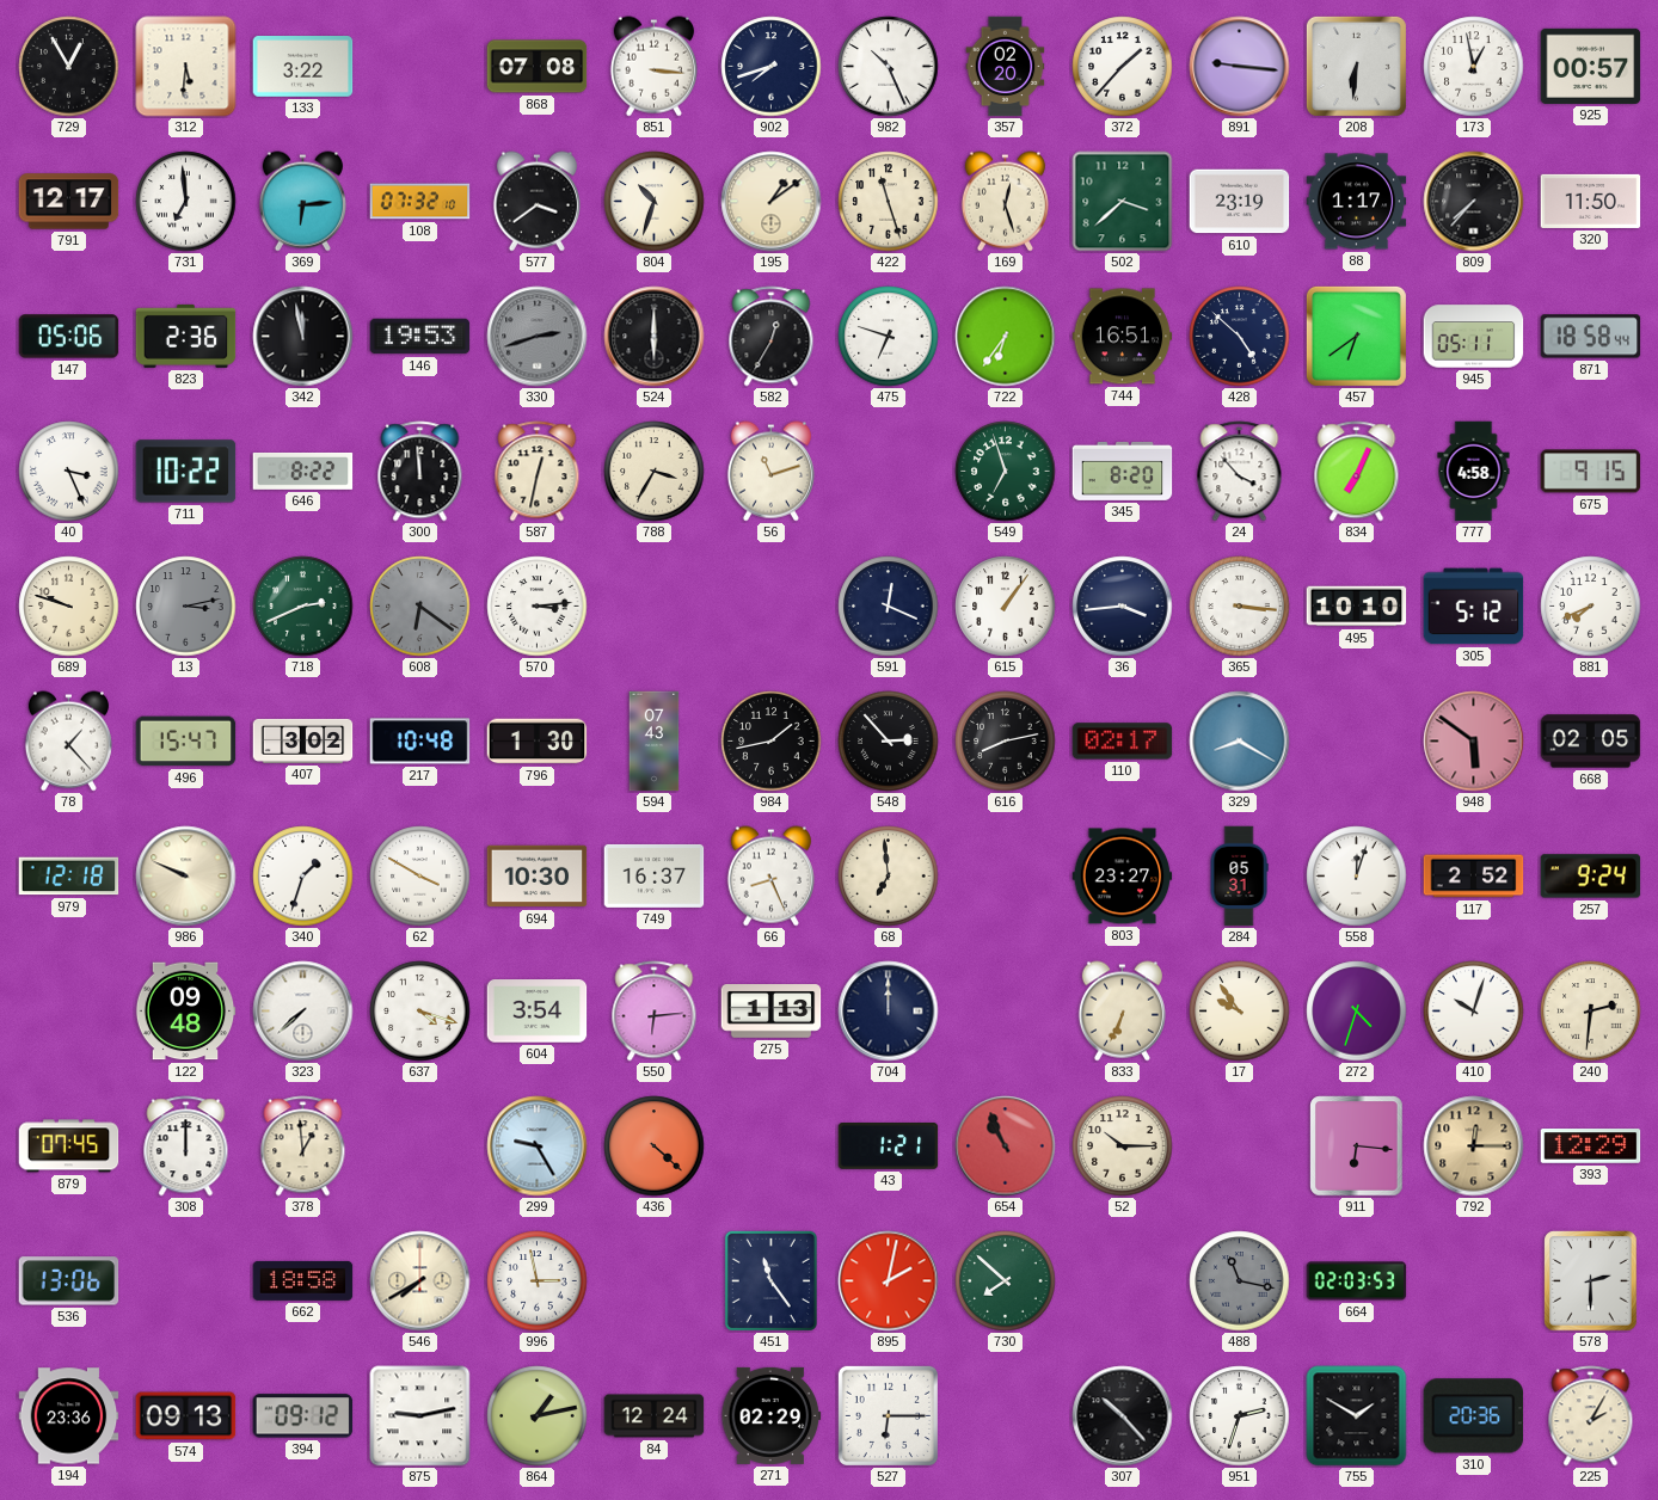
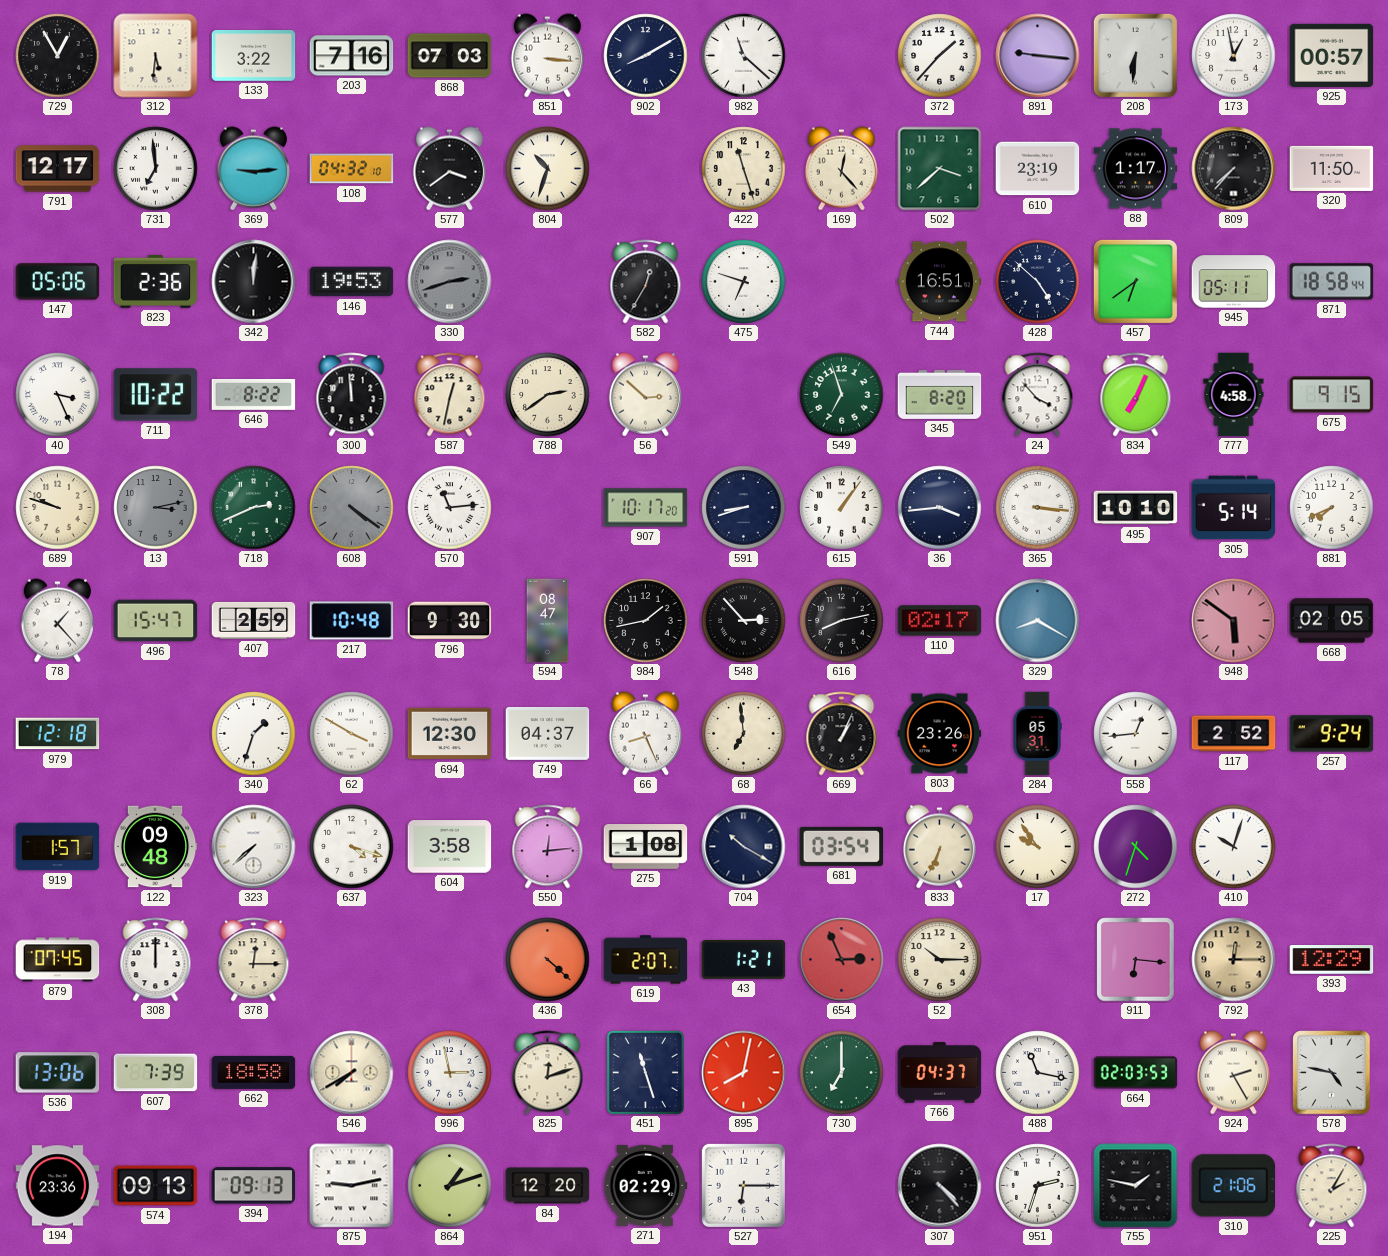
203: none -> 7:16
868: 07:08 -> 07:03
902: 7:42 -> 8:10
982: 10:26 -> 11:22
357: 02:20 -> none
369: 6:14 -> 9:14
108: 07:32 -> 04:32
195: 1:09 -> none
169: 12:27 -> 12:23
342: 11:58 -> 12:01
524: 6:00 -> none
722: 6:36 -> none
788: 3:35 -> 2:39
56: 11:12 -> 2:52
608: 6:21 -> 4:21
570: 3:14 -> 11:14
907: none -> 10:17
591: 12:19 -> 8:42
305: 5:12 -> 5:14
407: 3:02 -> 2:59
796: 1:30 -> 9:30
594: 07:43 -> 08:47
986: 9:49 -> none
694: 10:30 -> 12:30
749: 16:37 -> 04:37
669: none -> 1:04
803: 23:27 -> 23:26
558: 12:03 -> 12:44
919: none -> 1:57
604: 3:54 -> 3:58
550: 6:14 -> 12:14
275: 1:13 -> 1:08
704: 12:00 -> 10:20
681: none -> 03:54
240: 2:31 -> none
378: 12:59 -> 12:15
299: 9:25 -> none
619: none -> 2:07
654: 10:56 -> 2:56
607: none -> 7:39
825: none -> 12:12
451: 11:24 -> 11:27
895: 2:02 -> 8:02
730: 7:52 -> 7:00
766: none -> 04:37
488 dial: grey -> white
924: none -> 2:25
578: 2:30 -> 4:47
394: 09:12 -> 09:13
864: 1:13 -> 1:12
84: 12:24 -> 12:20
307: 10:23 -> 4:23
755: 1:50 -> 1:47
310: 20:36 -> 21:06
